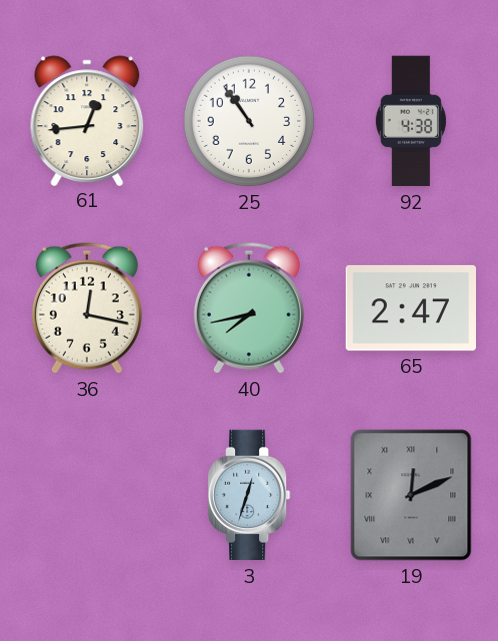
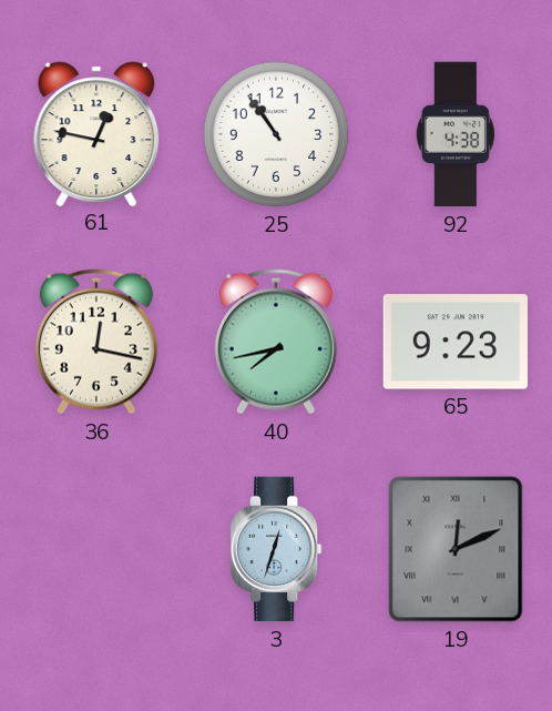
61: 12:44 -> 12:47
65: 2:47 -> 9:23
